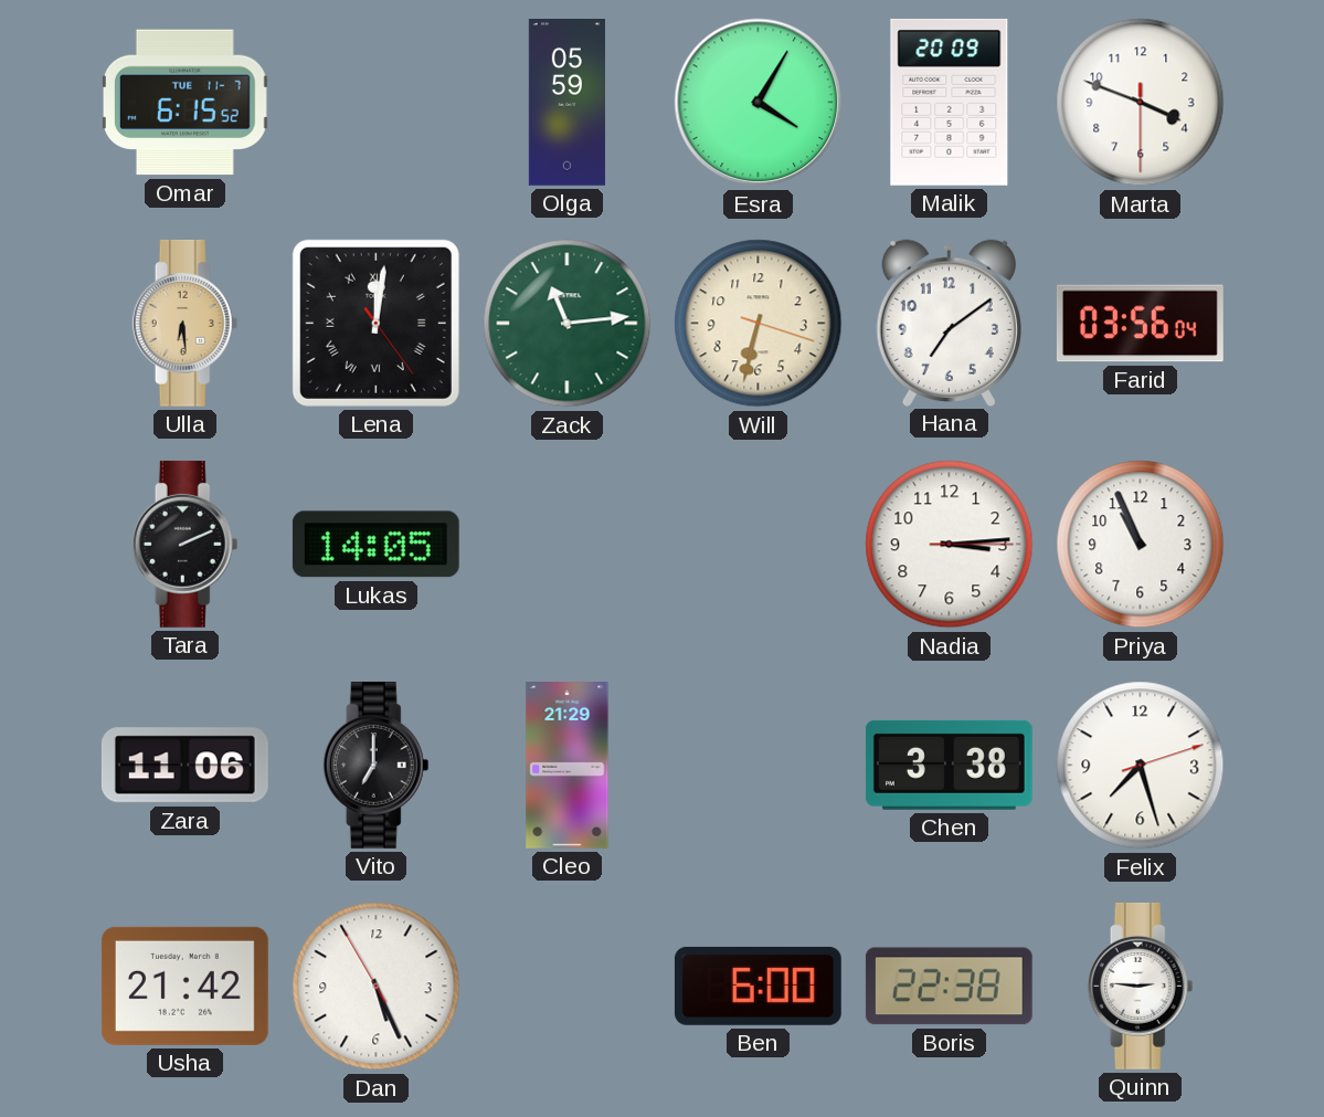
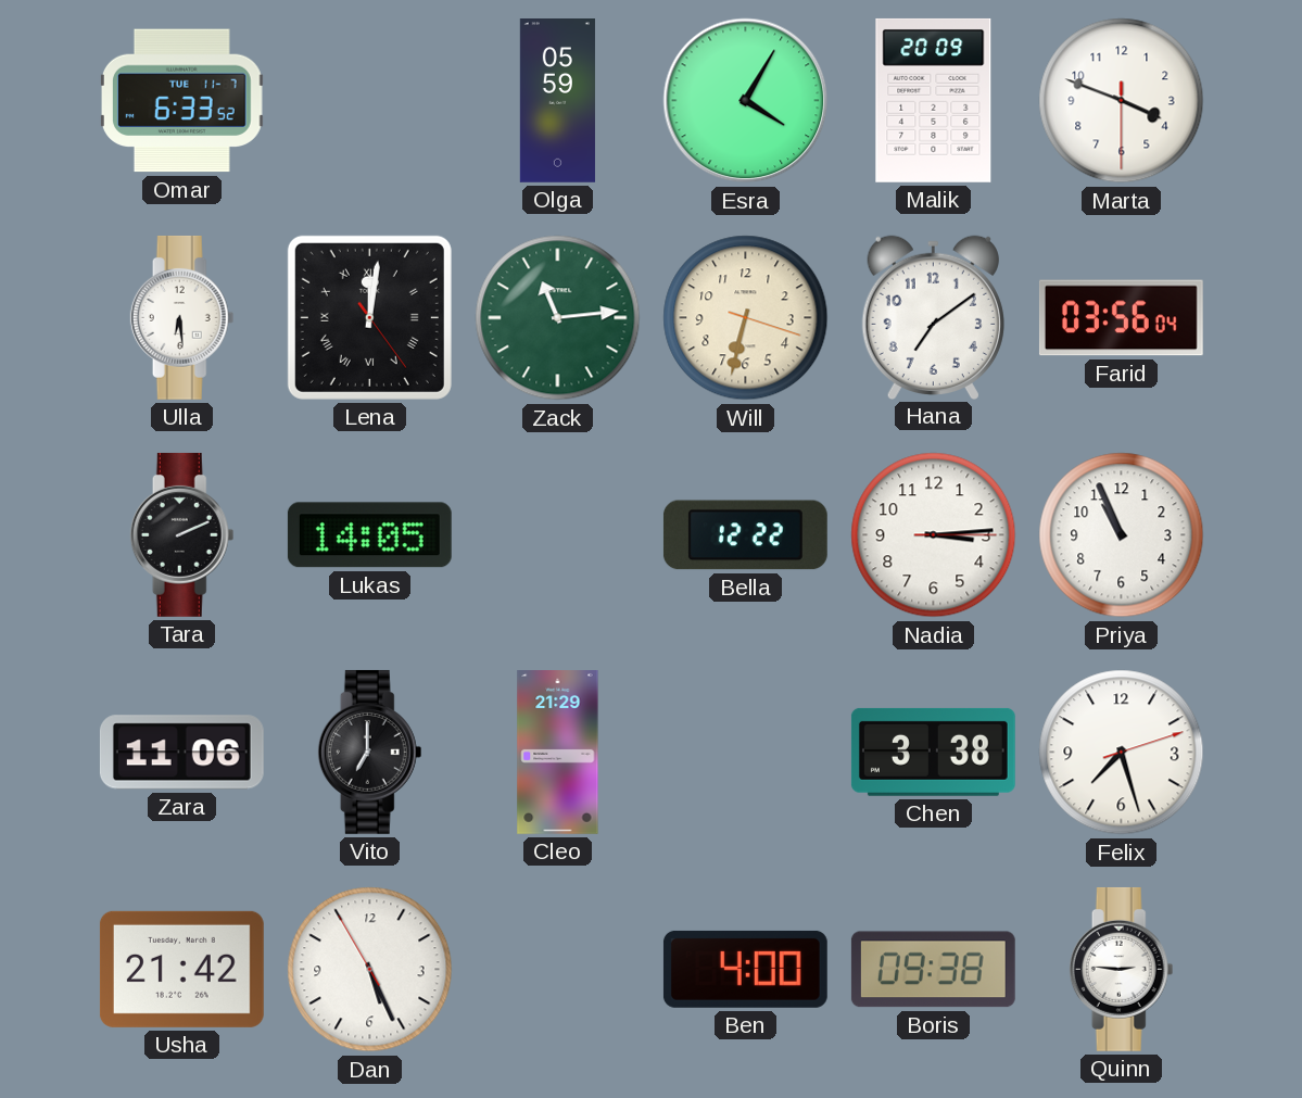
Omar: 6:15 -> 6:33
Ulla dial: champagne -> white
Bella: none -> 12:22
Ben: 6:00 -> 4:00
Boris: 22:38 -> 09:38
